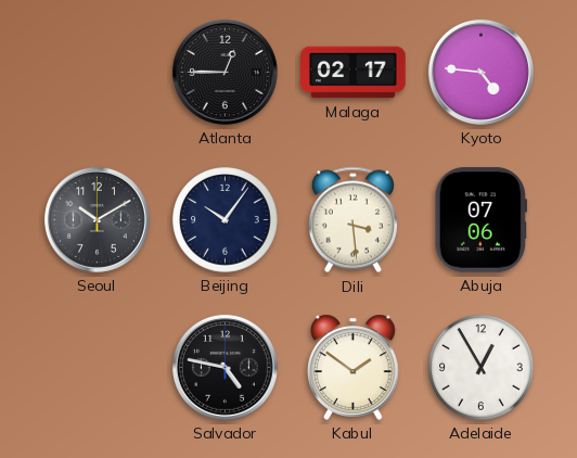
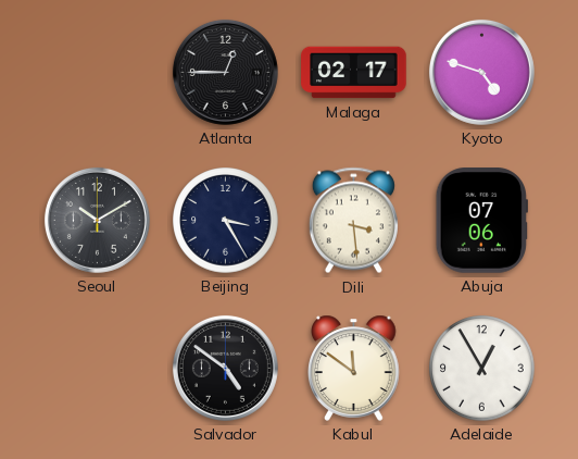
Kyoto: 4:46 -> 4:48
Beijing: 10:06 -> 3:25
Salvador: 4:47 -> 4:51
Kabul: 1:51 -> 11:51
